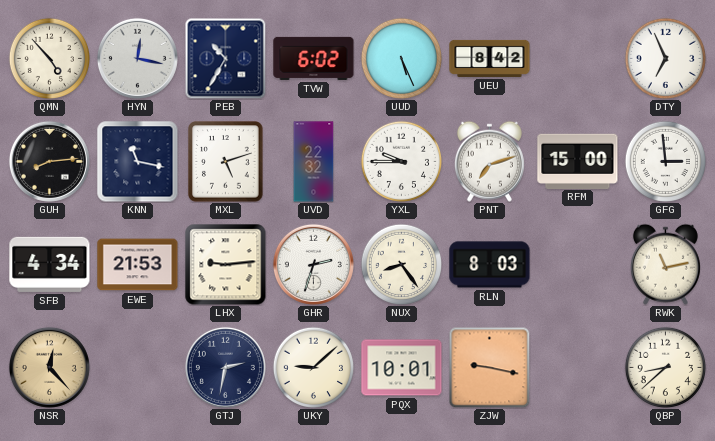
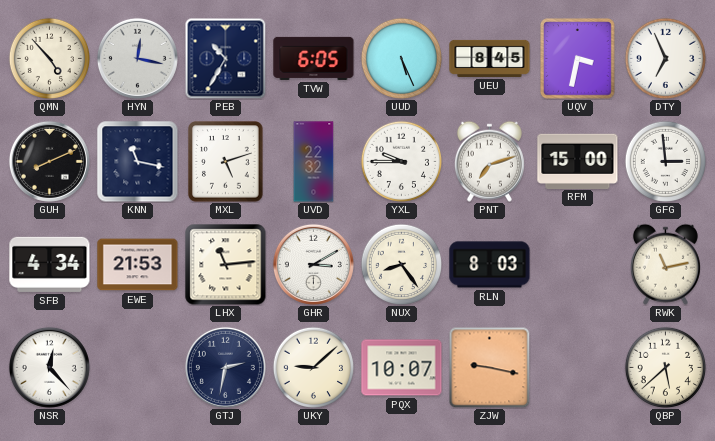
TVW: 6:02 -> 6:05
UEU: 8:42 -> 8:45
UQV: none -> 3:32
GUH: 8:14 -> 8:11
LHX: 9:14 -> 11:14
GHR: 2:33 -> 3:10
NSR dial: champagne -> white
PQX: 10:01 -> 10:07
QBP: 8:38 -> 5:38
